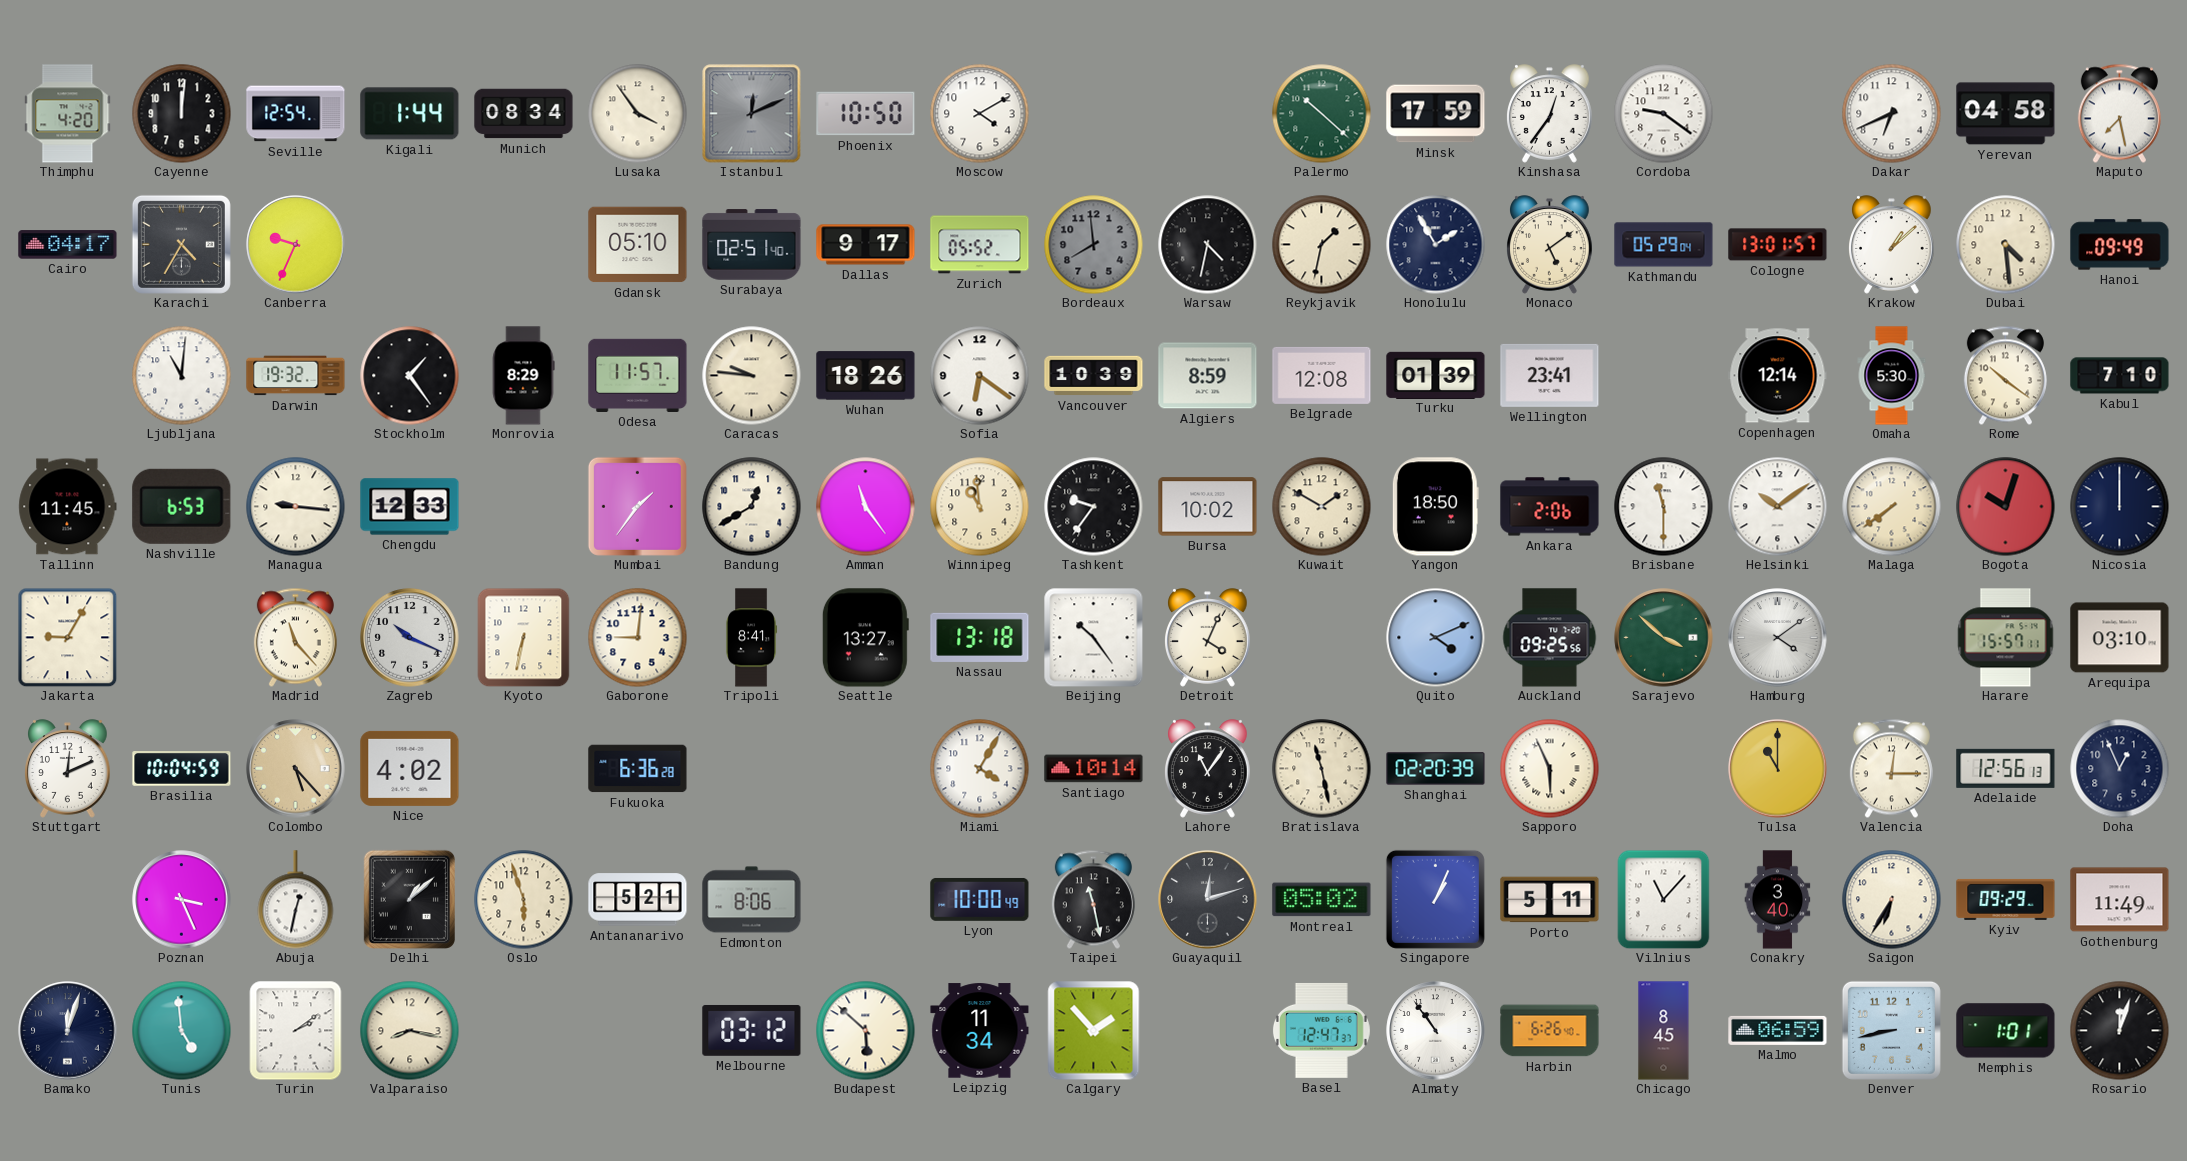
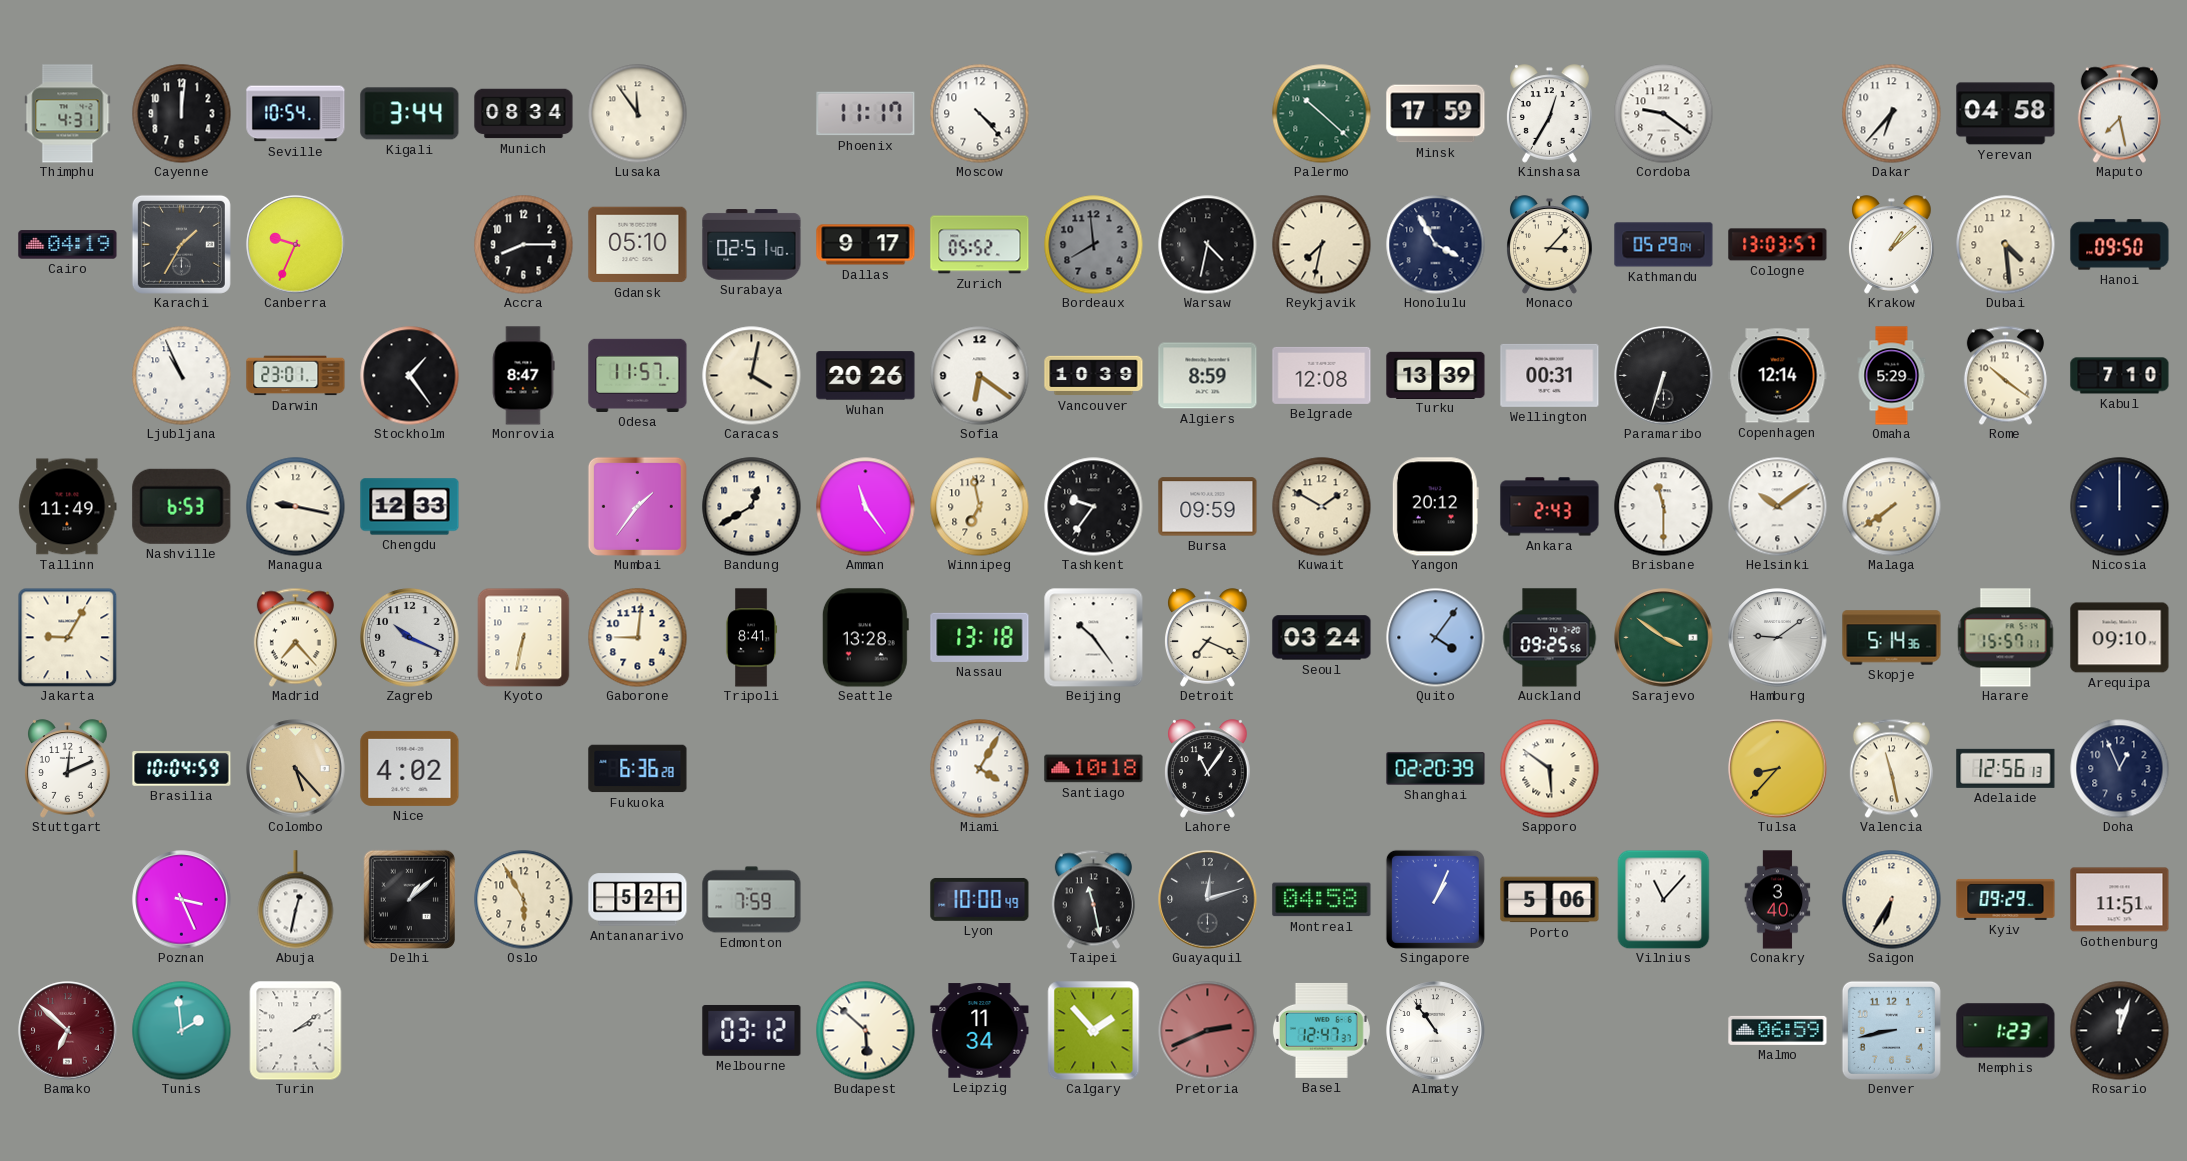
Thimphu: 4:20 -> 4:31
Seville: 12:54 -> 10:54
Kigali: 1:44 -> 3:44
Lusaka: 3:54 -> 11:54
Istanbul: 12:11 -> none
Phoenix: 10:50 -> 11:17
Moscow: 4:10 -> 4:23
Kinshasa: 12:36 -> 12:35
Dakar: 6:41 -> 6:37
Cairo: 04:17 -> 04:19
Karachi: 4:35 -> 1:35
Accra: none -> 8:15
Reykjavik: 1:32 -> 7:32
Honolulu: 1:55 -> 3:55
Monaco: 5:09 -> 3:07
Cologne: 13:01 -> 13:03
Hanoi: 09:49 -> 09:50
Ljubljana: 11:01 -> 10:56
Darwin: 19:32 -> 23:01
Monrovia: 8:29 -> 8:47
Caracas: 9:46 -> 4:02
Wuhan: 18:26 -> 20:26
Turku: 01:39 -> 13:39
Wellington: 23:41 -> 00:31
Paramaribo: none -> 6:33
Omaha: 5:30 -> 5:29
Tallinn: 11:45 -> 11:49
Managua: 9:16 -> 9:17
Winnipeg: 10:59 -> 6:58
Bursa: 10:02 -> 09:59
Yangon: 18:50 -> 20:12
Ankara: 2:06 -> 2:43
Bogota: 10:03 -> none
Madrid: 11:23 -> 7:23
Seattle: 13:27 -> 13:28
Detroit: 4:04 -> 7:19
Seoul: none -> 03:24
Quito: 4:11 -> 4:06
Sarajevo: 3:52 -> 3:51
Hamburg: 4:09 -> 9:09
Skopje: none -> 5:14
Arequipa: 03:10 -> 09:10
Santiago: 10:14 -> 10:18
Bratislava: 11:28 -> none
Sapporo: 5:56 -> 5:51
Tulsa: 11:00 -> 8:37
Valencia: 12:15 -> 11:28
Oslo: 5:57 -> 5:55
Edmonton: 8:06 -> 7:59
Montreal: 05:02 -> 04:58
Porto: 5:11 -> 5:06
Gothenburg: 11:49 -> 11:51
Bamako: 12:03 -> 6:52
Bamako dial: navy -> burgundy
Tunis: 4:59 -> 1:59
Valparaiso: 8:17 -> none
Pretoria: none -> 2:41
Harbin: 6:26 -> none
Chicago: 8:45 -> none
Memphis: 1:01 -> 1:23
